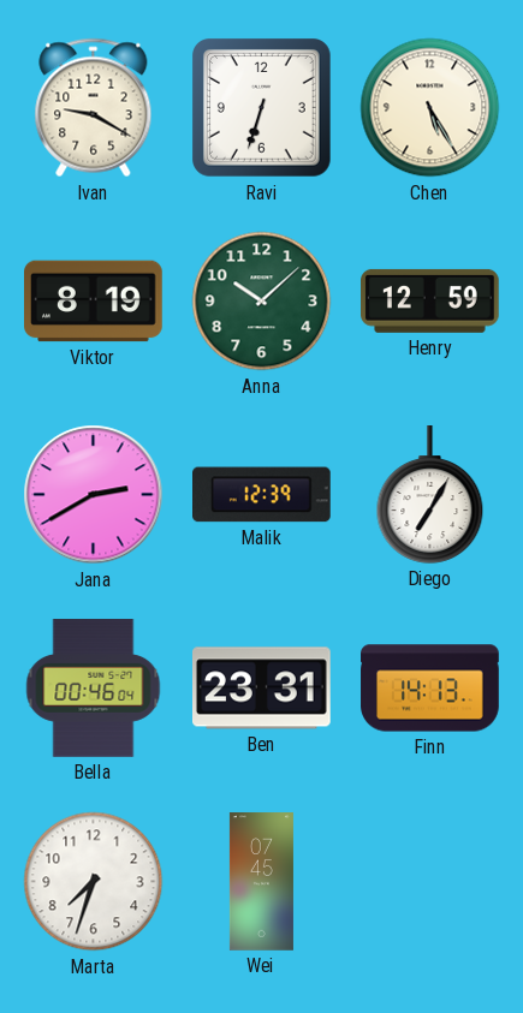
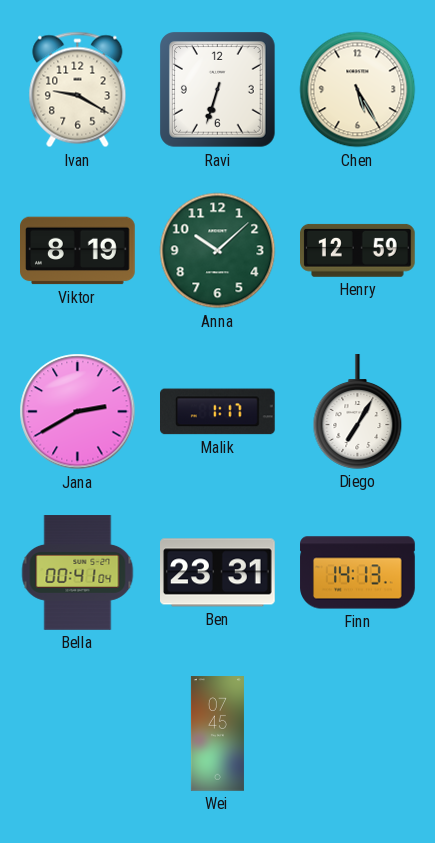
Malik: 12:39 -> 1:17
Bella: 00:46 -> 00:41
Marta: 7:33 -> none
